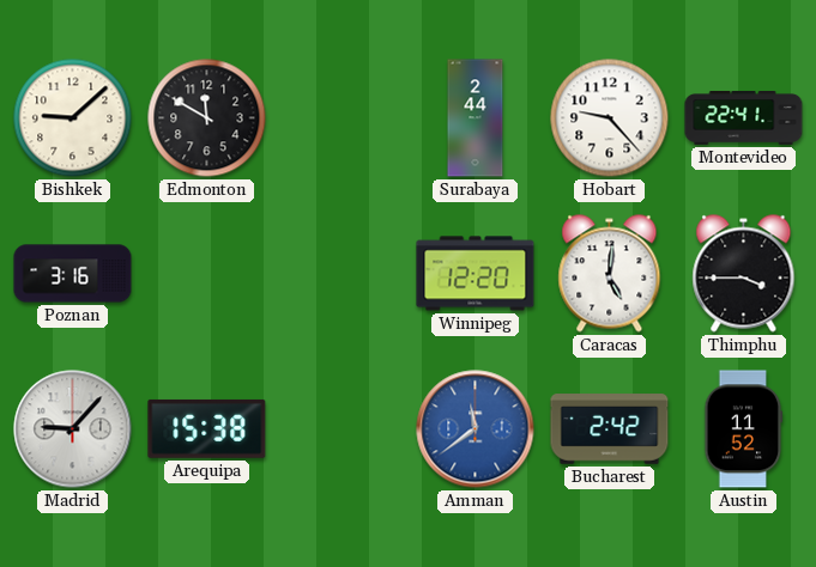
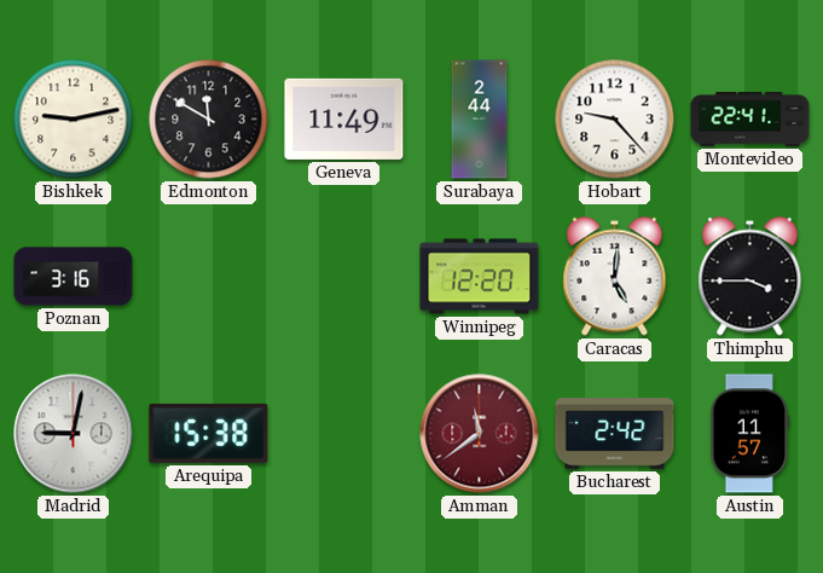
Bishkek: 9:08 -> 9:13
Geneva: none -> 11:49
Madrid: 9:07 -> 9:02
Amman dial: blue -> burgundy
Austin: 11:52 -> 11:57
